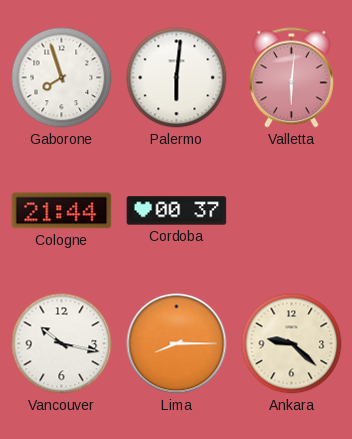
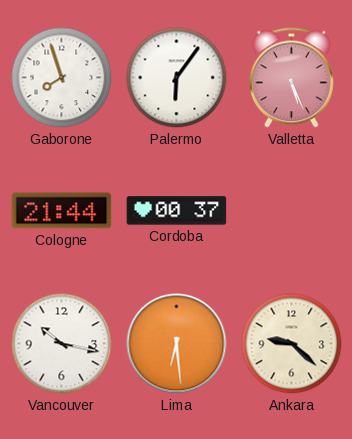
Palermo: 6:01 -> 6:06
Valletta: 6:01 -> 5:26
Lima: 8:15 -> 6:29
